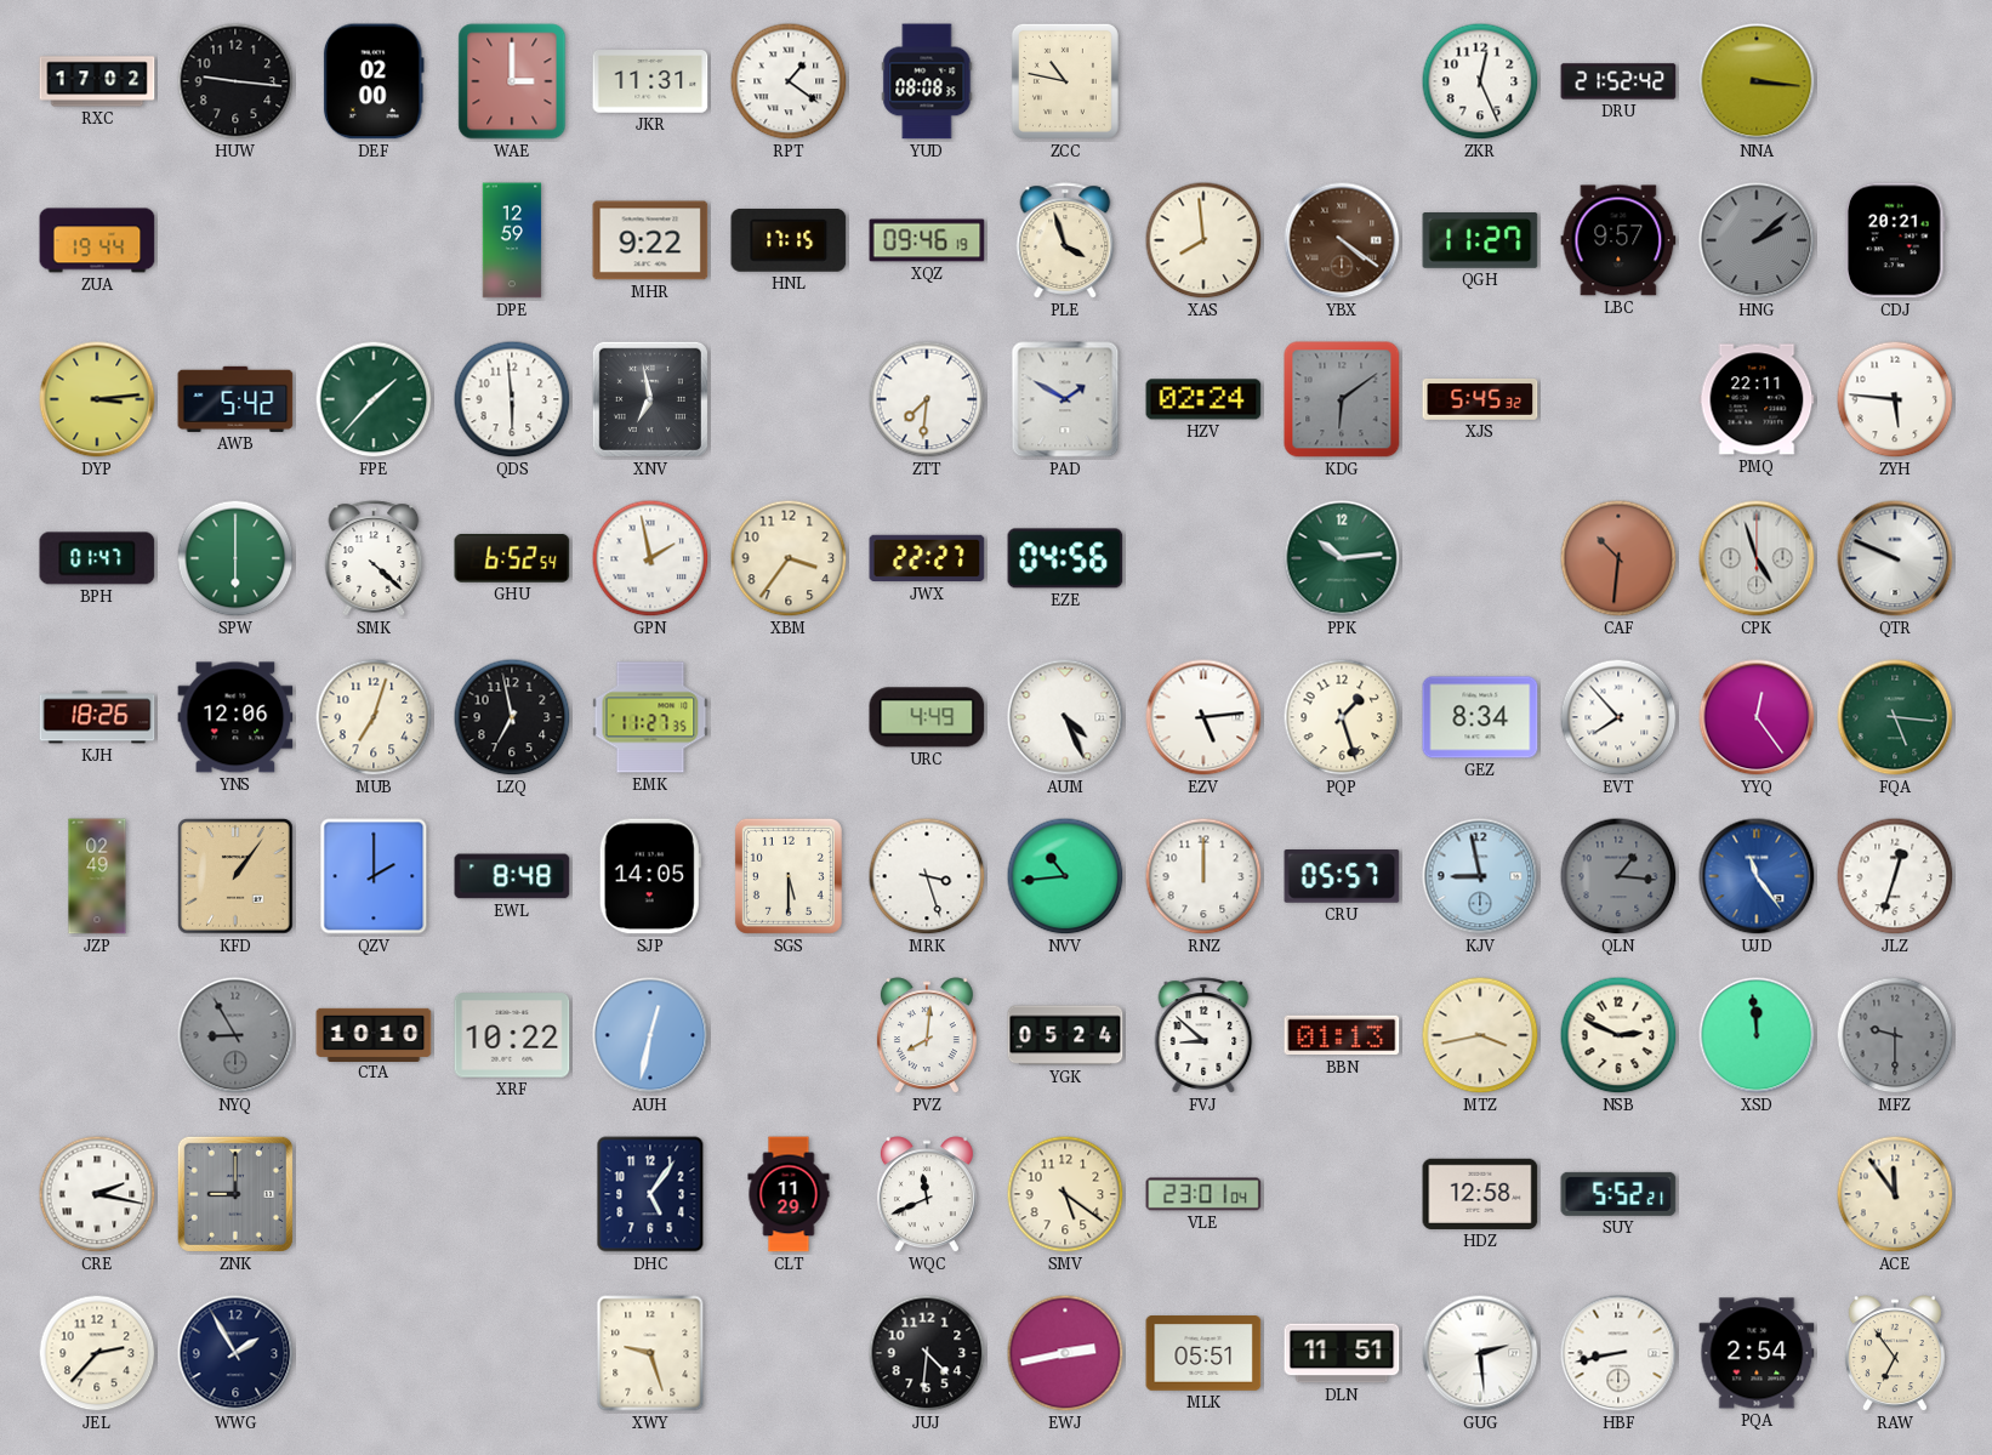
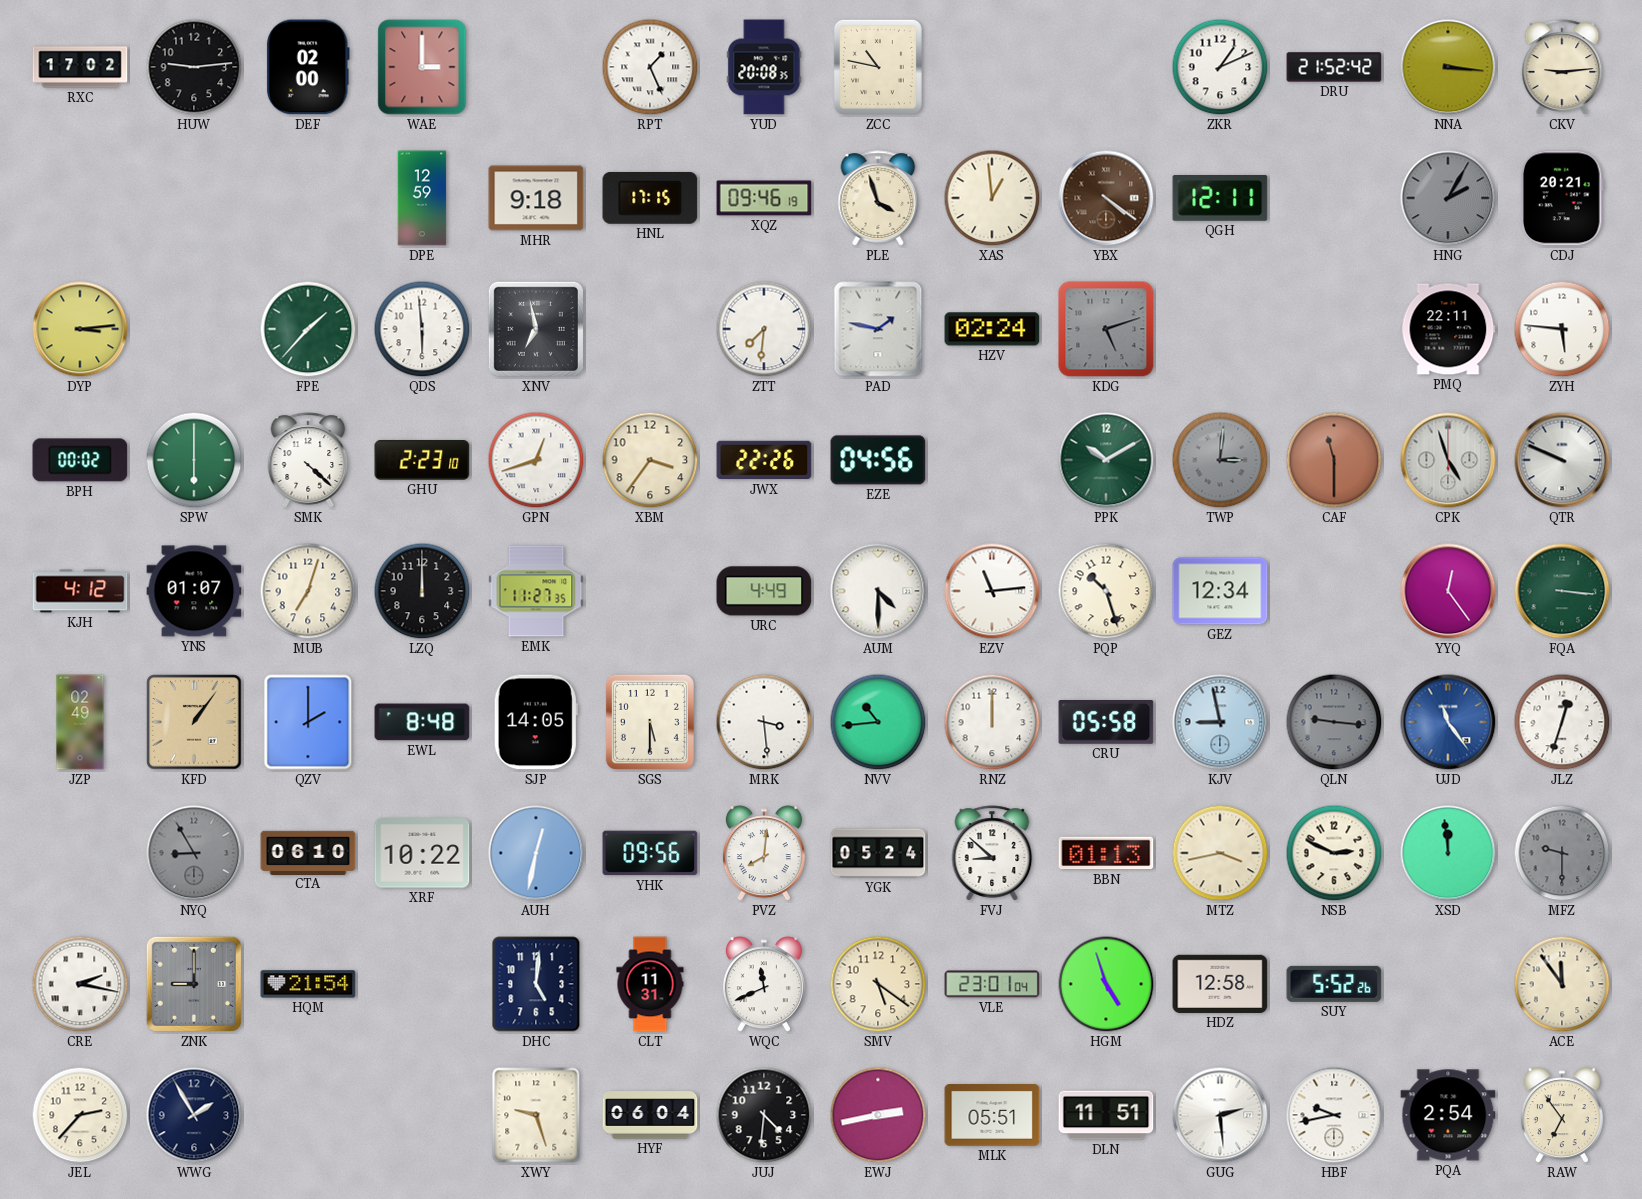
HUW: 9:16 -> 9:14
JKR: 11:31 -> none
RPT: 1:21 -> 1:26
YUD: 08:08 -> 20:08
ZKR: 12:26 -> 1:11
CKV: none -> 9:14
ZUA: 19:44 -> none
MHR: 9:22 -> 9:18
XAS: 7:59 -> 12:59
QGH: 11:27 -> 12:11
LBC: 9:57 -> none
HNG: 2:08 -> 2:05
AWB: 5:42 -> none
PAD: 1:50 -> 1:47
KDG: 6:09 -> 5:12
XJS: 5:45 -> none
BPH: 01:47 -> 00:02
GHU: 6:52 -> 2:23
GPN: 1:58 -> 12:42
JWX: 22:27 -> 22:26
PPK: 10:14 -> 10:10
TWP: none -> 3:01
CAF: 10:31 -> 11:30
KJH: 18:26 -> 4:12
YNS: 12:06 -> 01:07
LZQ: 6:58 -> 12:00
AUM: 4:26 -> 4:30
EZV: 5:14 -> 11:14
PQP: 1:27 -> 10:27
GEZ: 8:34 -> 12:34
EVT: 7:53 -> none
FQA: 5:16 -> 3:16
MRK: 3:27 -> 3:29
CRU: 05:57 -> 05:58
QLN: 1:16 -> 9:16
CTA: 10:10 -> 06:10
YHK: none -> 09:56
HQM: none -> 21:54
DHC: 5:06 -> 5:01
CLT: 11:29 -> 11:31
HGM: none -> 4:57
SUY: 5:52:21 -> 5:52:26
HYF: none -> 06:04
HBF: 8:43 -> 9:43
